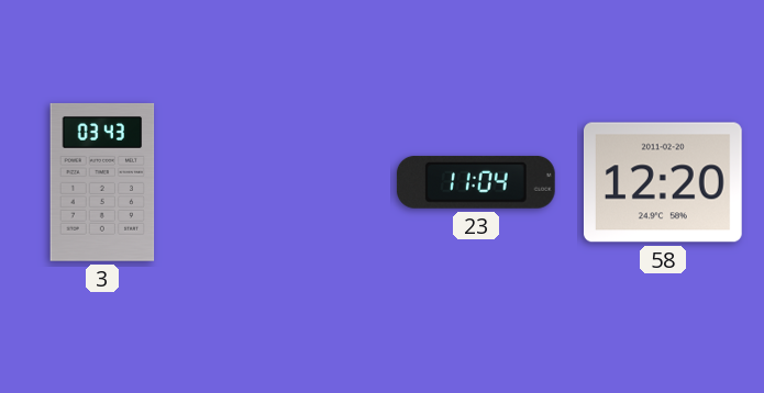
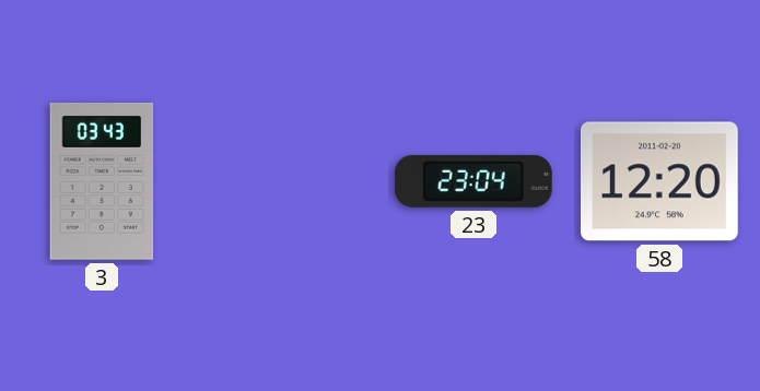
23: 11:04 -> 23:04
